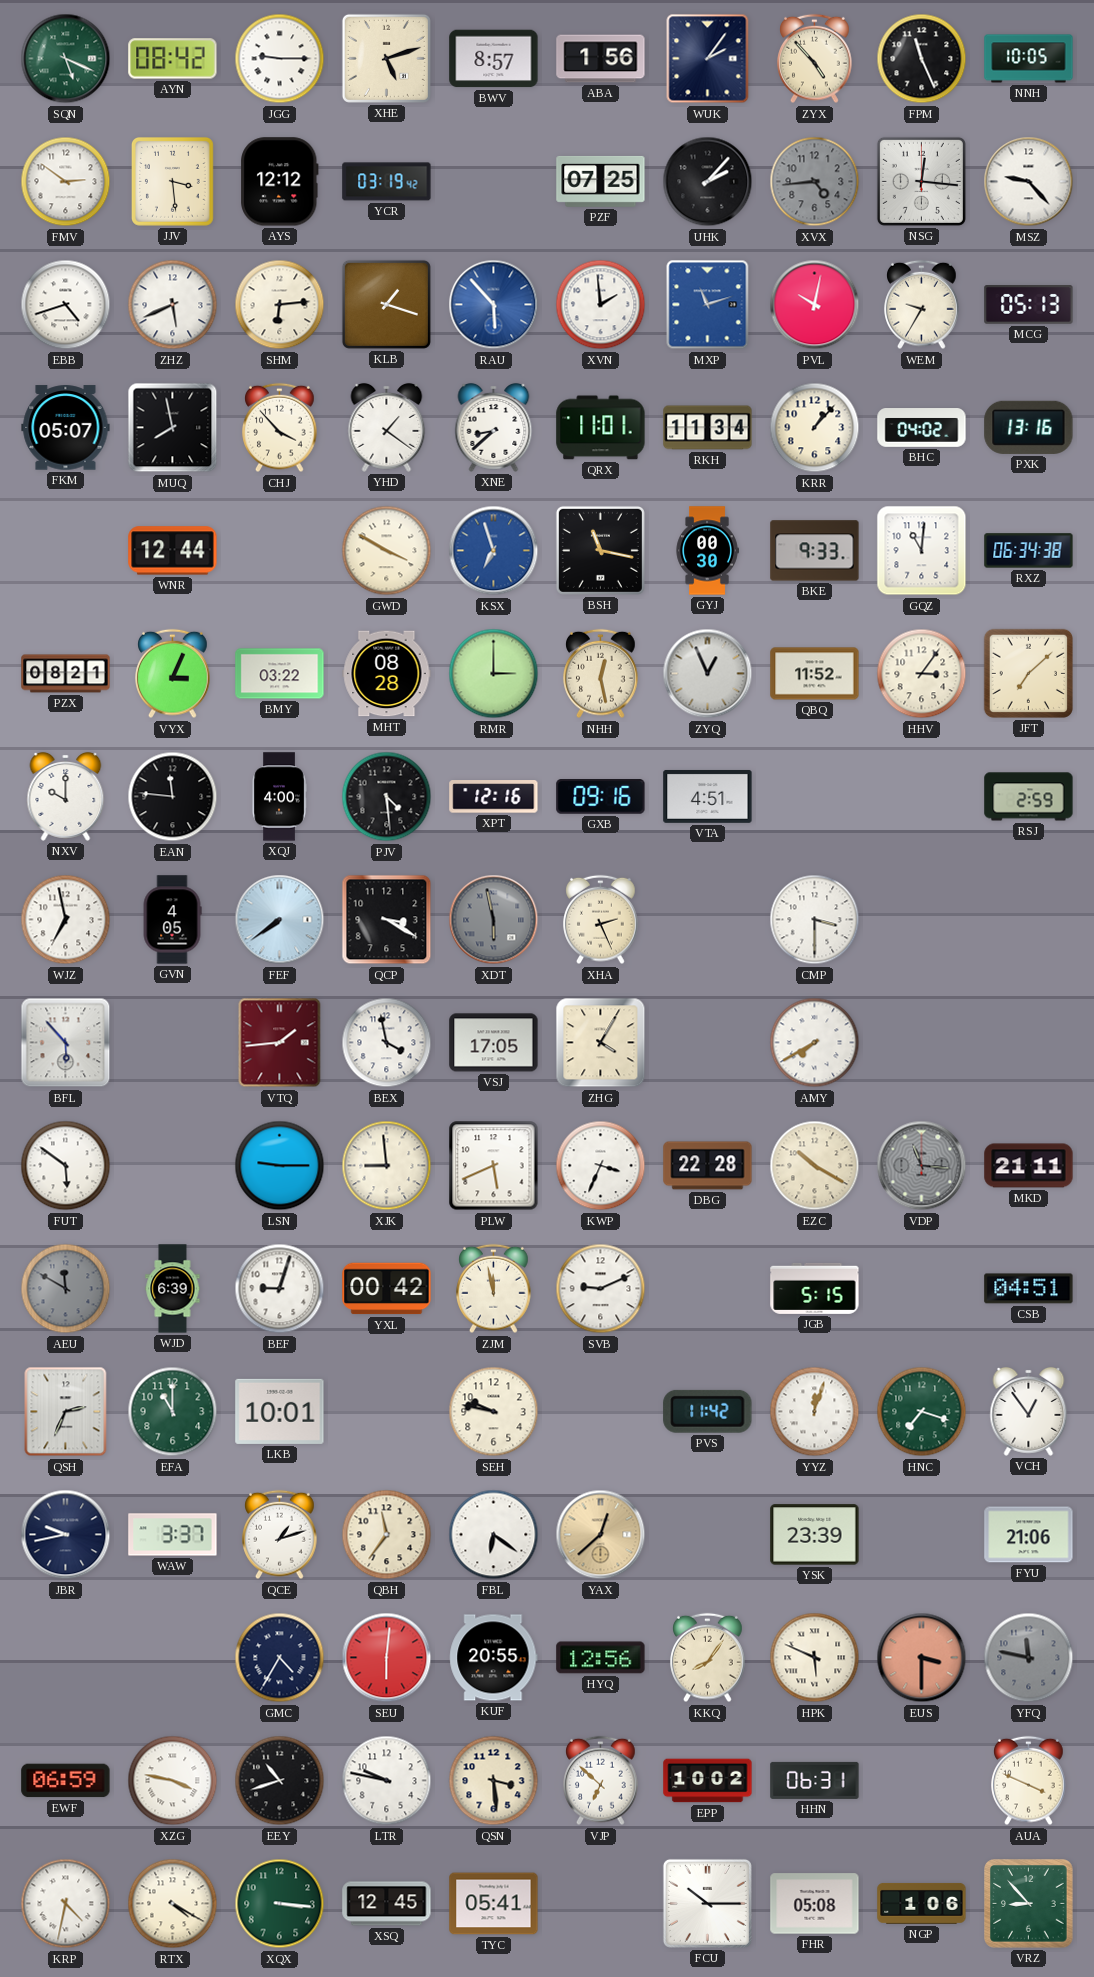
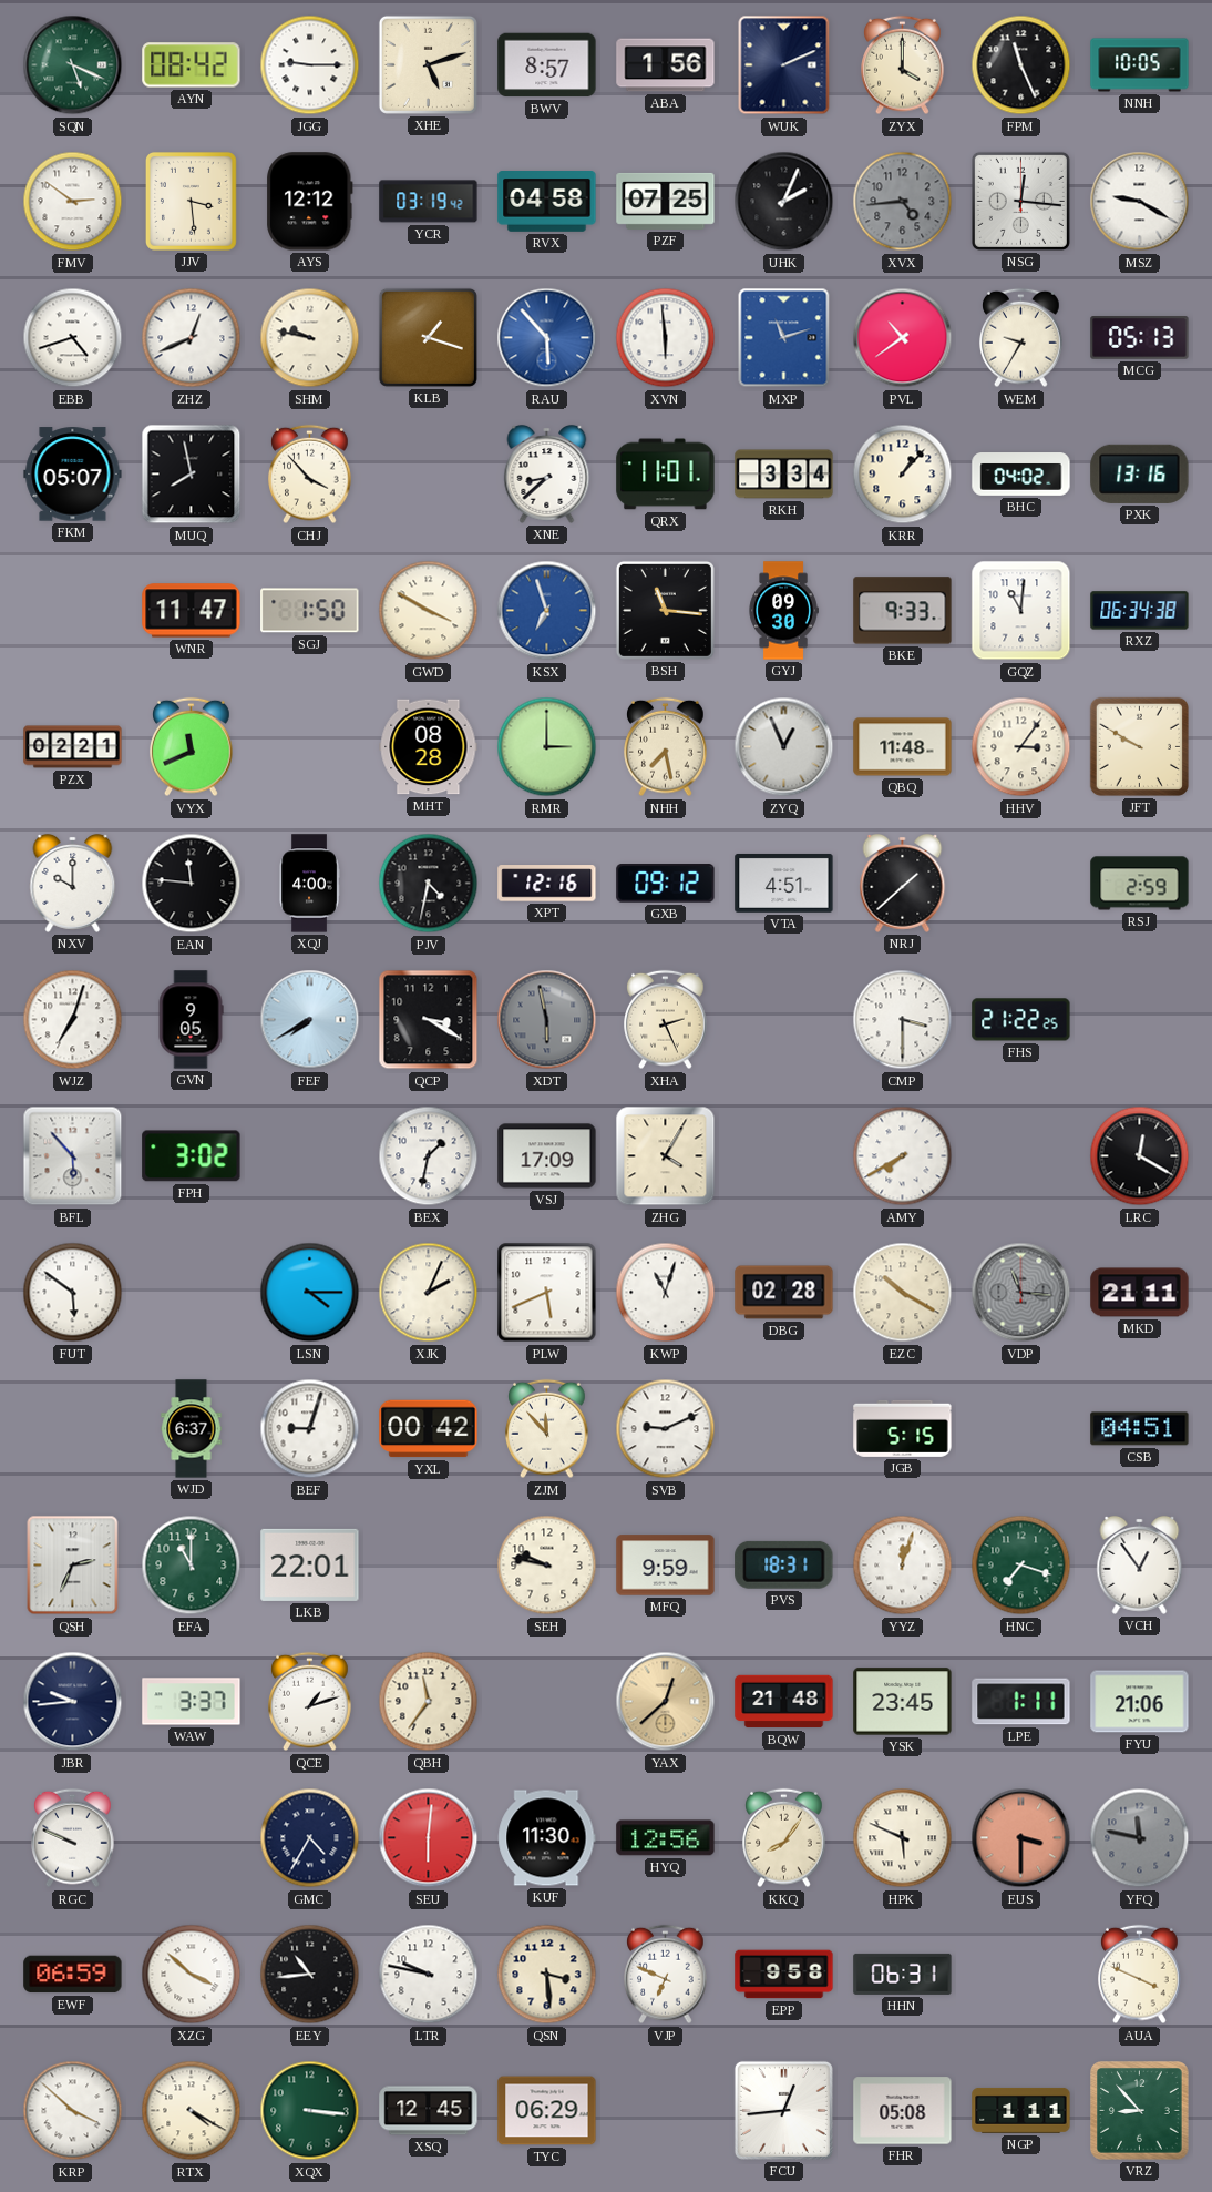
WUK: 2:06 -> 2:11
ZYX: 4:53 -> 4:00
RVX: none -> 04:58
UHK: 2:07 -> 2:04
MSZ: 9:23 -> 9:20
ZHZ: 5:41 -> 12:41
SHM: 6:14 -> 9:47
XVN: 1:59 -> 5:59
PVL: 10:02 -> 10:39
YHD: 1:21 -> none
RKH: 11:34 -> 3:34
WNR: 12:44 -> 11:47
SGJ: none -> 1:50
BSH: 11:17 -> 11:16
GYJ: 00:30 -> 09:30
PZX: 08:21 -> 02:21
VYX: 3:04 -> 11:41
BMY: 03:22 -> none
NHH: 12:28 -> 7:28
QBQ: 11:52 -> 11:48
JFT: 7:08 -> 9:50
PJV: 4:29 -> 4:32
GXB: 09:16 -> 09:12
NRJ: none -> 1:38
WJZ: 6:58 -> 7:03
GVN: 4:05 -> 9:05
FEF: 7:39 -> 7:40
FHS: none -> 21:22
FPH: none -> 3:02
VTQ: 1:44 -> none
BEX: 3:58 -> 1:32
VSJ: 17:05 -> 17:09
LRC: none -> 12:20
LSN: 9:15 -> 4:15
XJK: 8:59 -> 2:04
KWP: 3:34 -> 11:03
DBG: 22:28 -> 02:28
AEU: 11:50 -> none
WJD: 6:39 -> 6:37
ZJM: 11:58 -> 11:53
LKB: 10:01 -> 22:01
MFQ: none -> 9:59
PVS: 11:42 -> 18:31
JBR: 9:43 -> 9:44
FBL: 6:21 -> none
BQW: none -> 21:48
YSK: 23:39 -> 23:45
LPE: none -> 1:11
RGC: none -> 9:49
KUF: 20:55 -> 11:30
XZG: 3:47 -> 3:52
EEY: 10:42 -> 10:44
VJP: 6:52 -> 6:49
EPP: 10:02 -> 9:58
KRP: 4:32 -> 3:52
TYC: 05:41 -> 06:29
FCU: 10:15 -> 12:44
NGP: 1:06 -> 1:11
